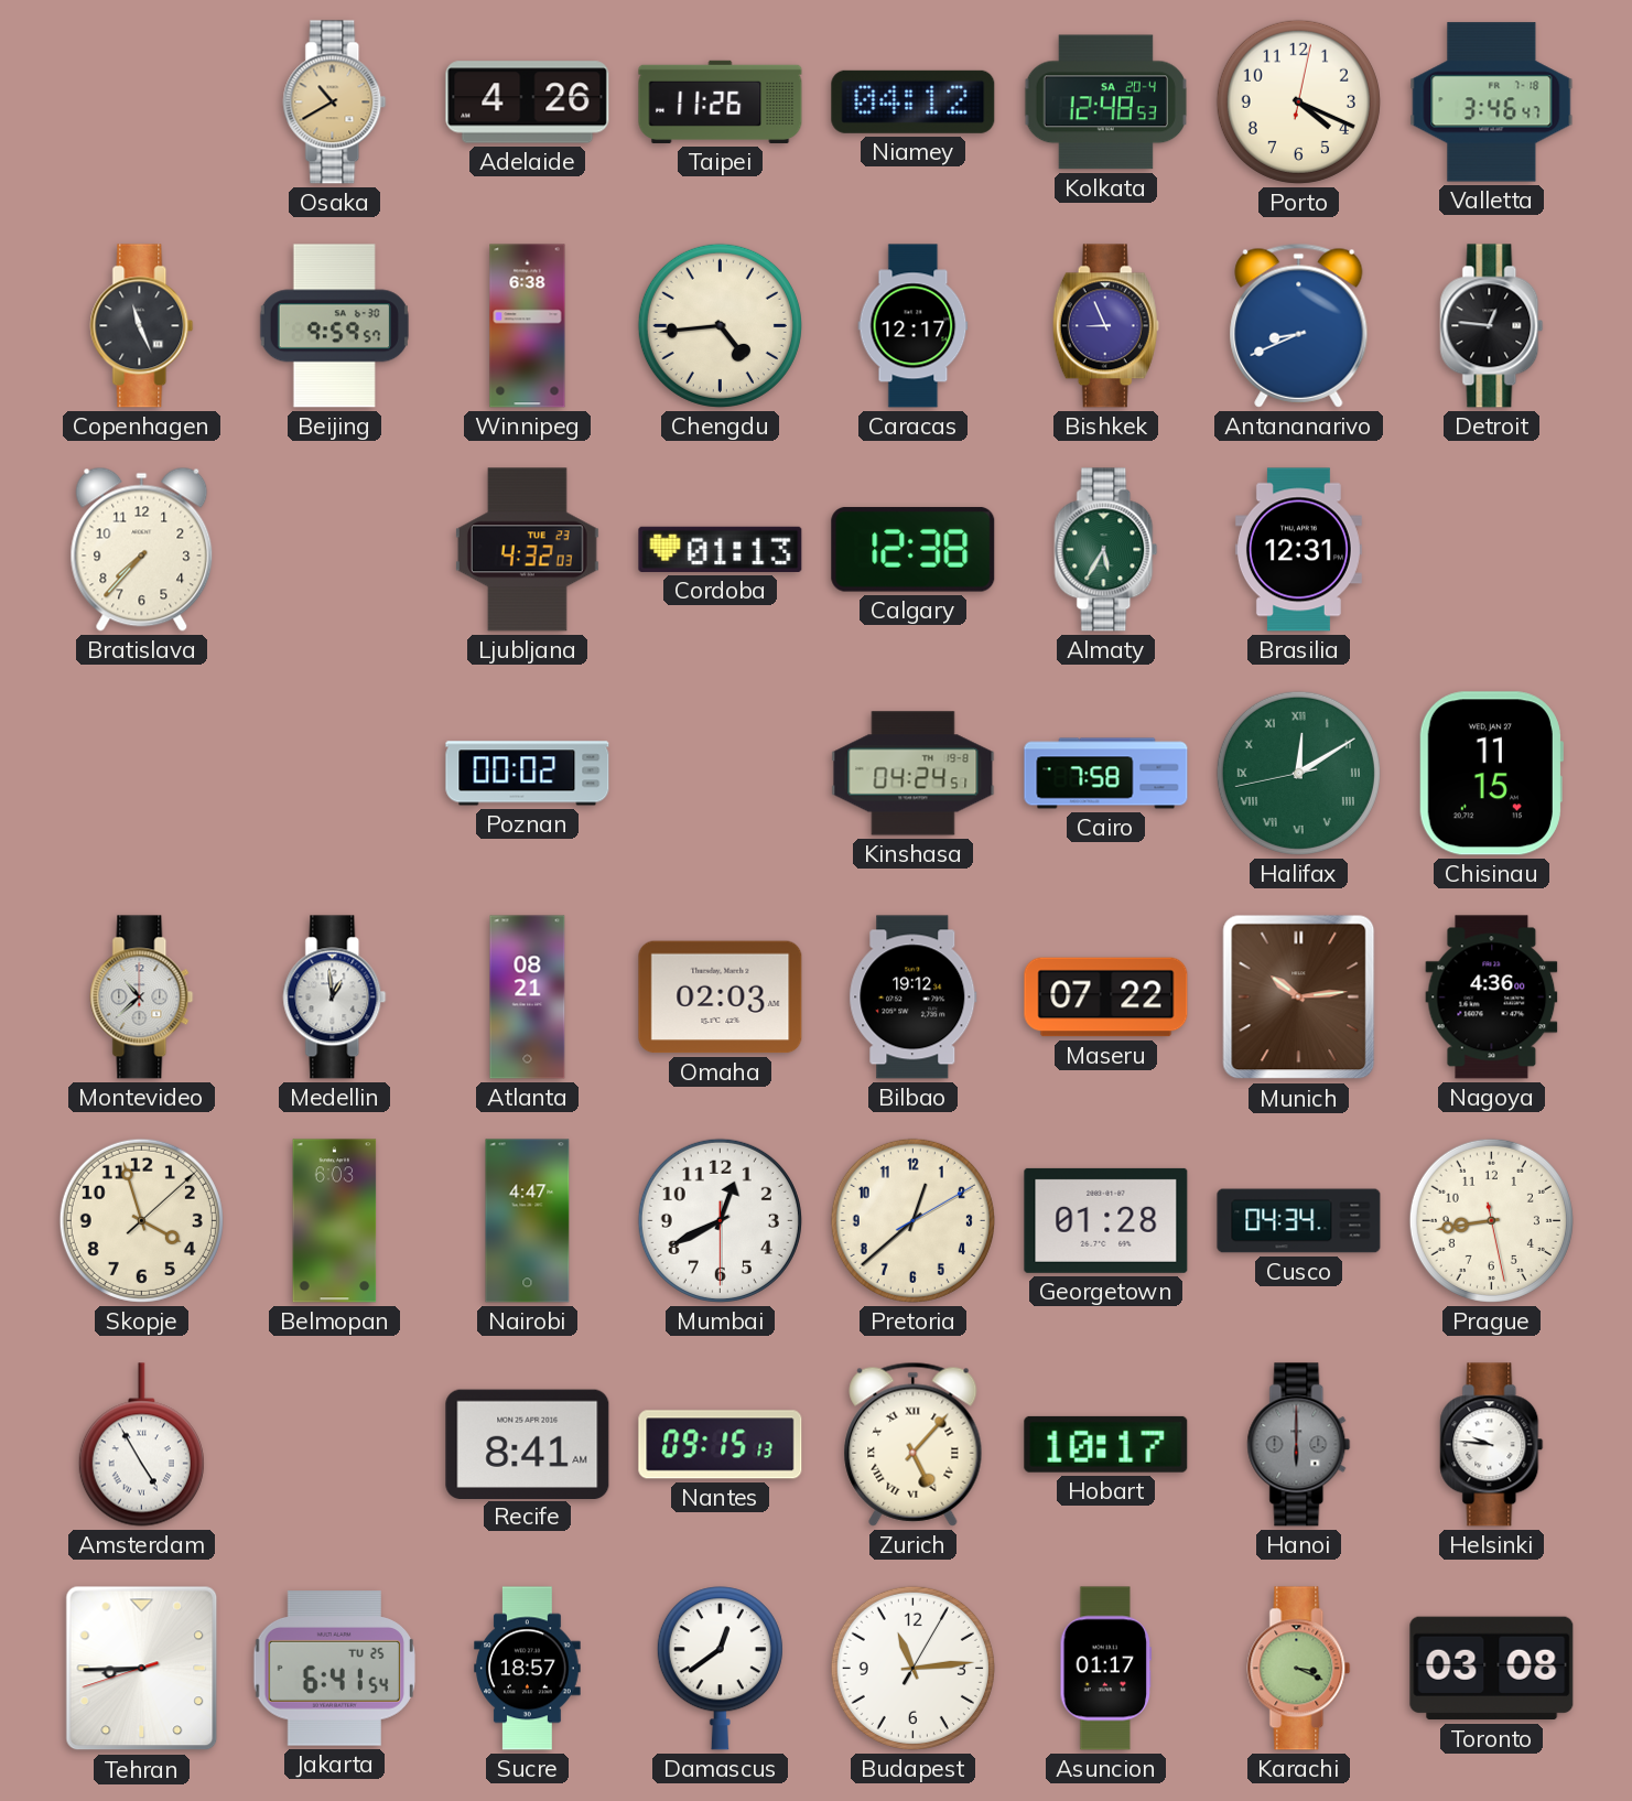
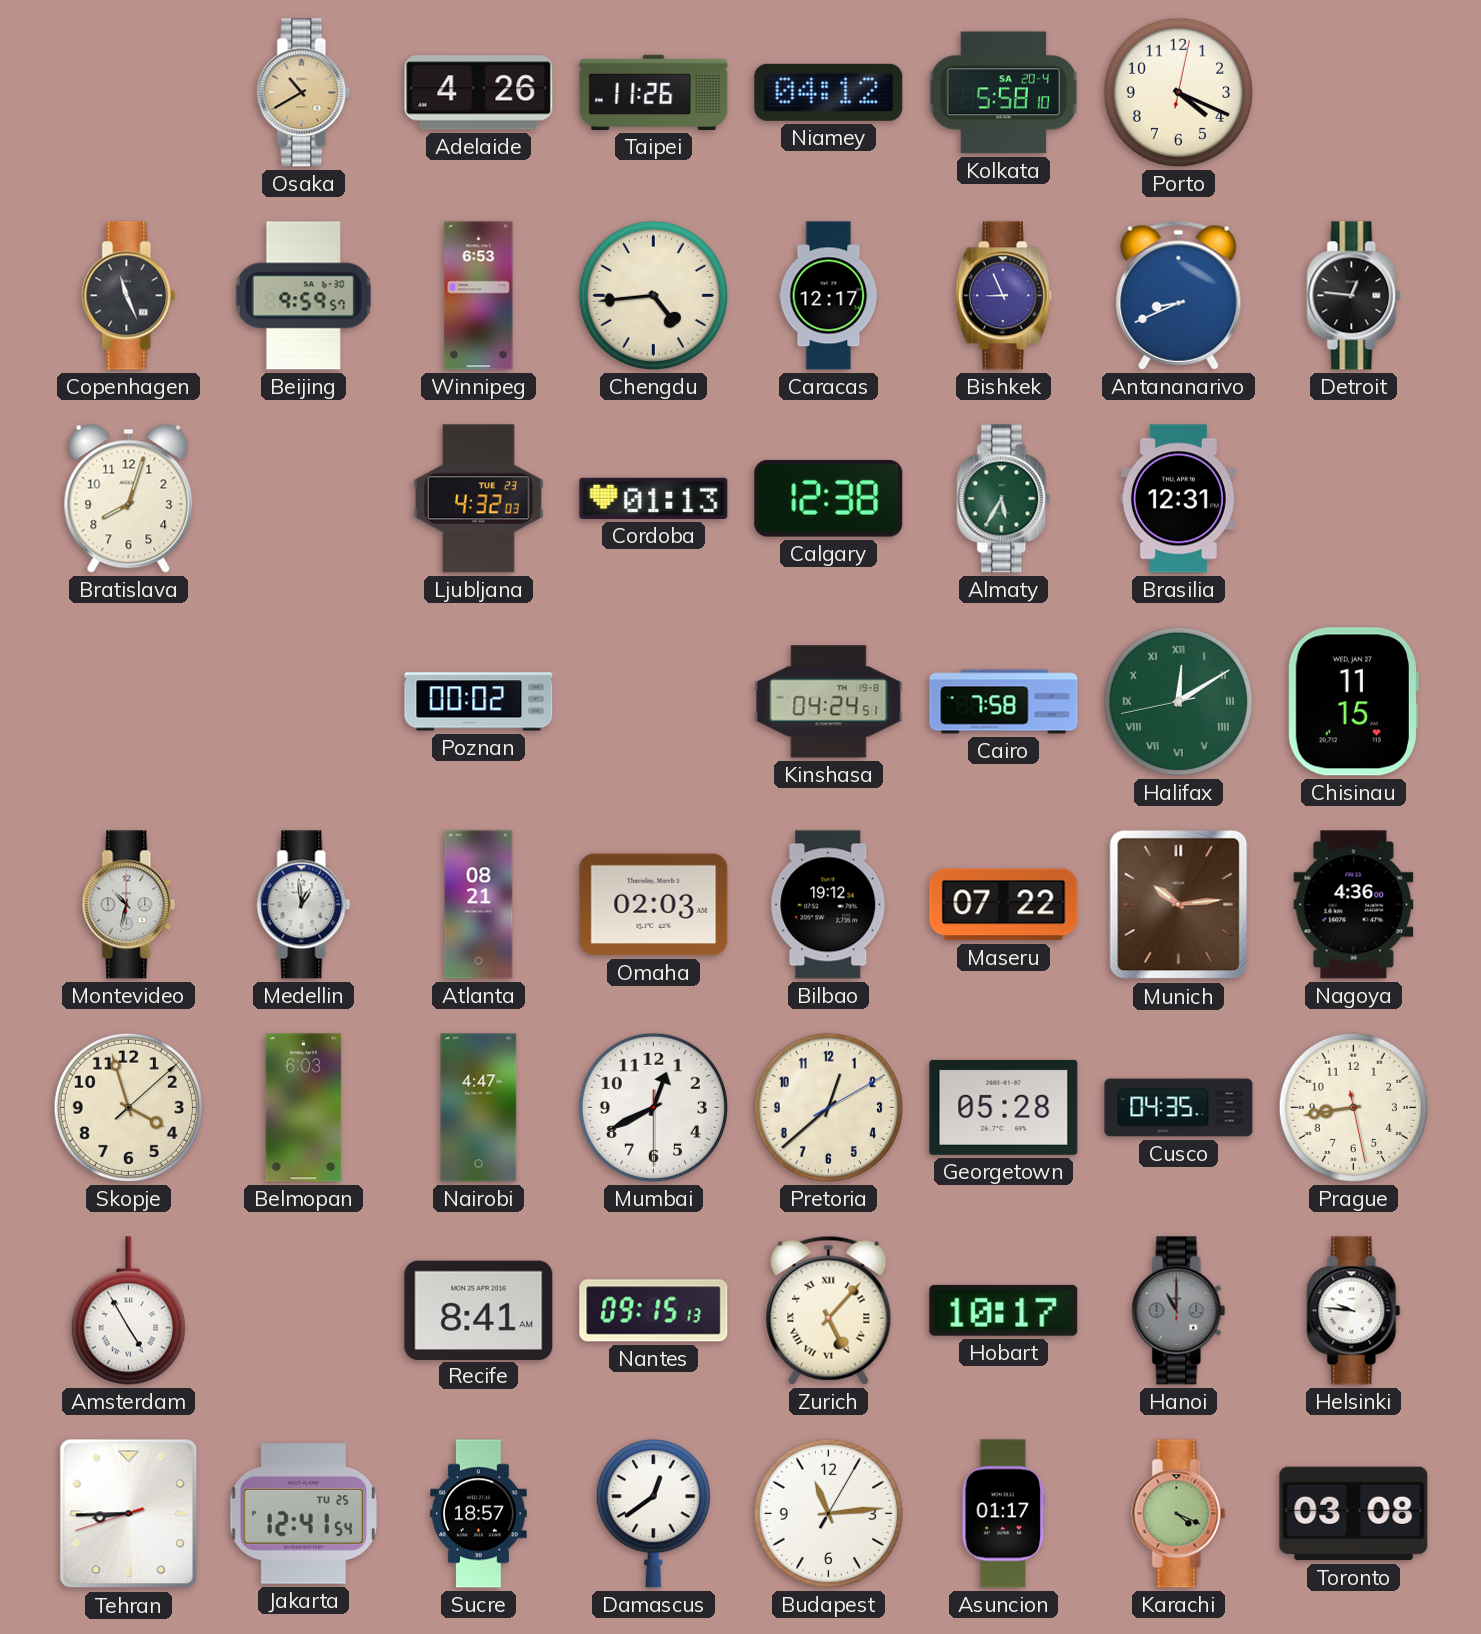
Kolkata: 12:48 -> 5:58
Valletta: 3:46 -> none
Winnipeg: 6:38 -> 6:53
Bratislava: 7:37 -> 8:03
Montevideo: 10:38 -> 10:32
Georgetown: 01:28 -> 05:28
Cusco: 04:34 -> 04:35
Hanoi: 6:00 -> 11:00
Jakarta: 6:41 -> 12:41
Karachi: 3:19 -> 4:19
